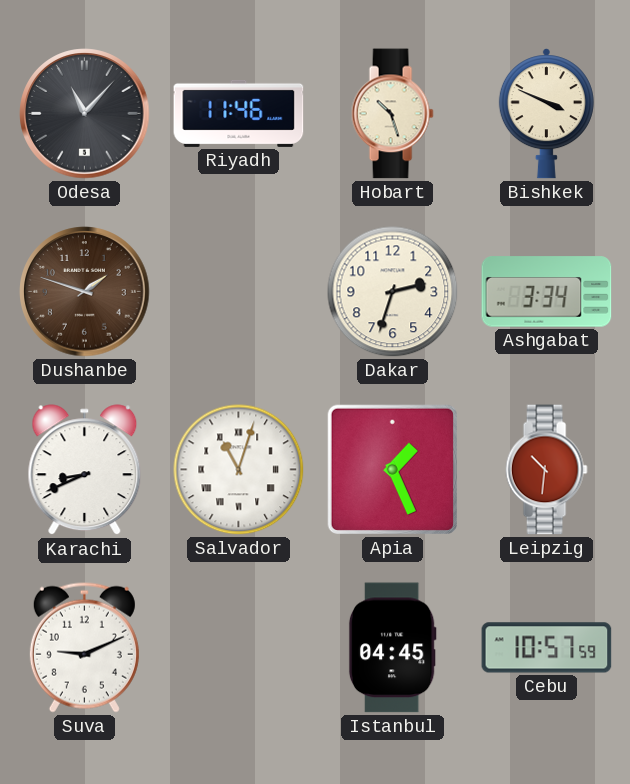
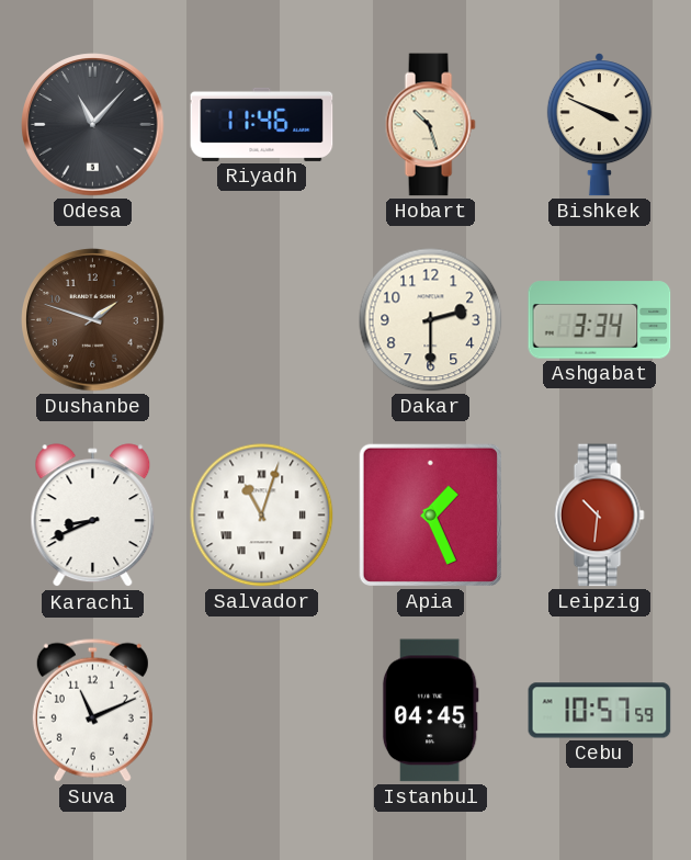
Dakar: 2:33 -> 2:30
Suva: 9:11 -> 11:11
